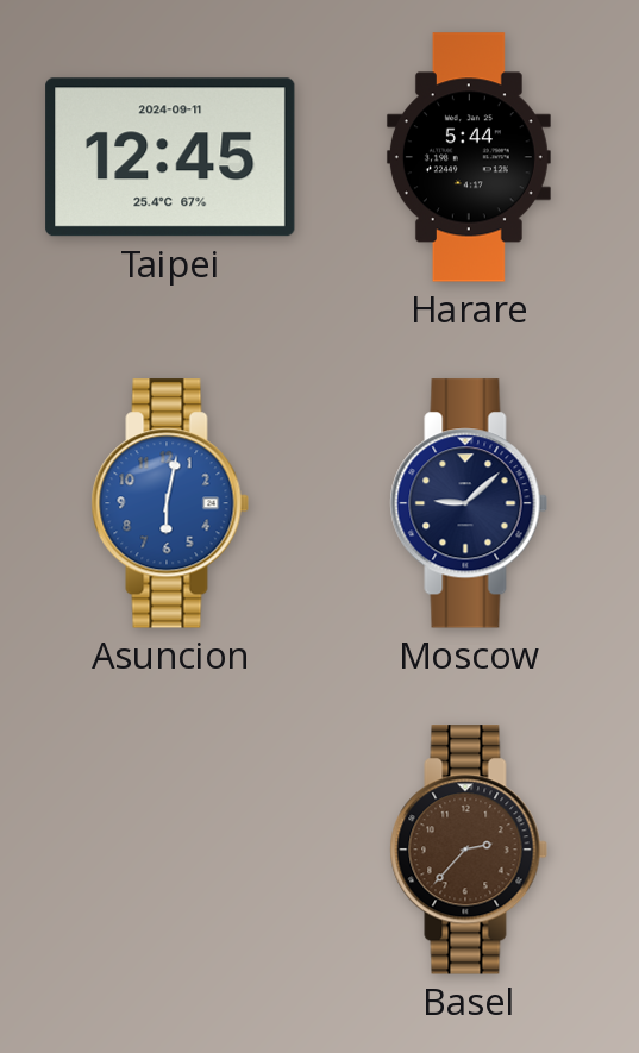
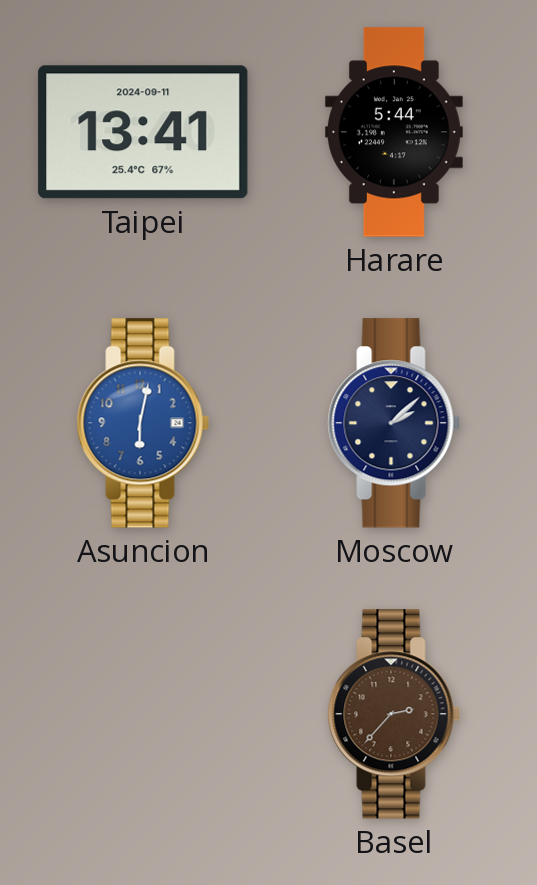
Taipei: 12:45 -> 13:41
Moscow: 9:08 -> 2:08
